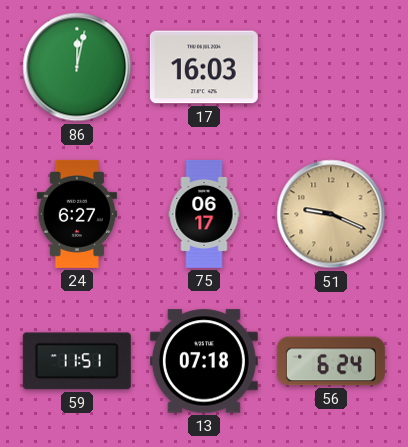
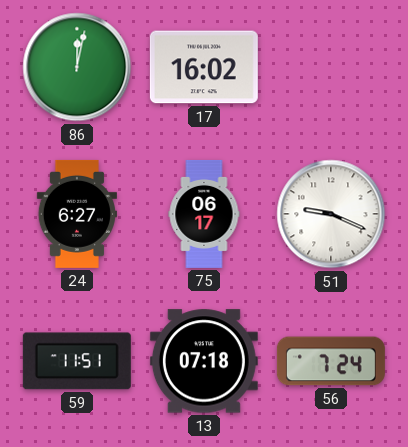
17: 16:03 -> 16:02
51 dial: champagne -> white
56: 6:24 -> 7:24
